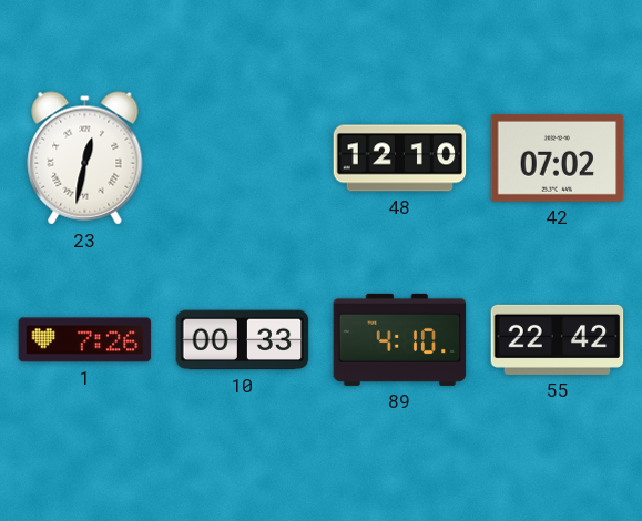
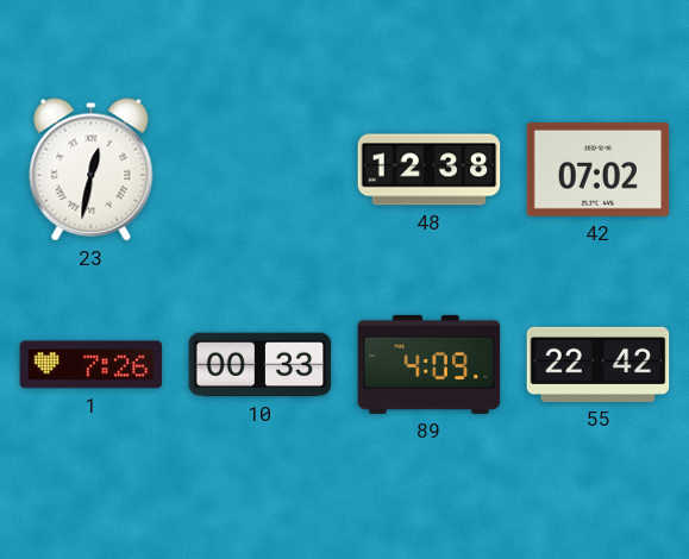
48: 12:10 -> 12:38
89: 4:10 -> 4:09
